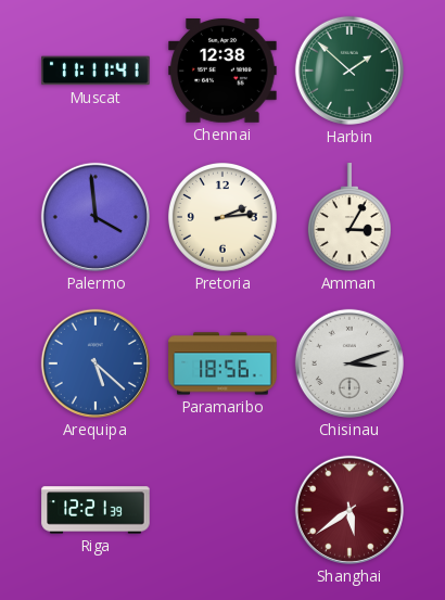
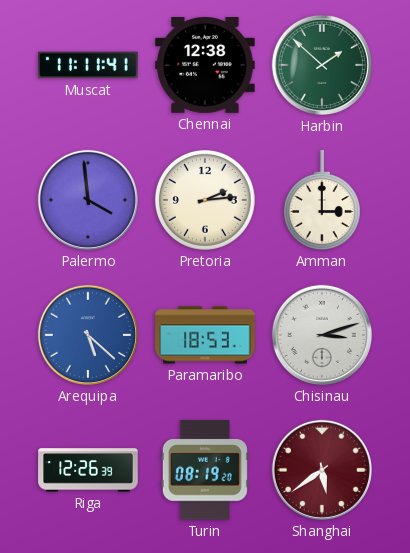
Amman: 3:05 -> 3:00
Paramaribo: 18:56 -> 18:53
Riga: 12:21 -> 12:26
Turin: none -> 08:19
